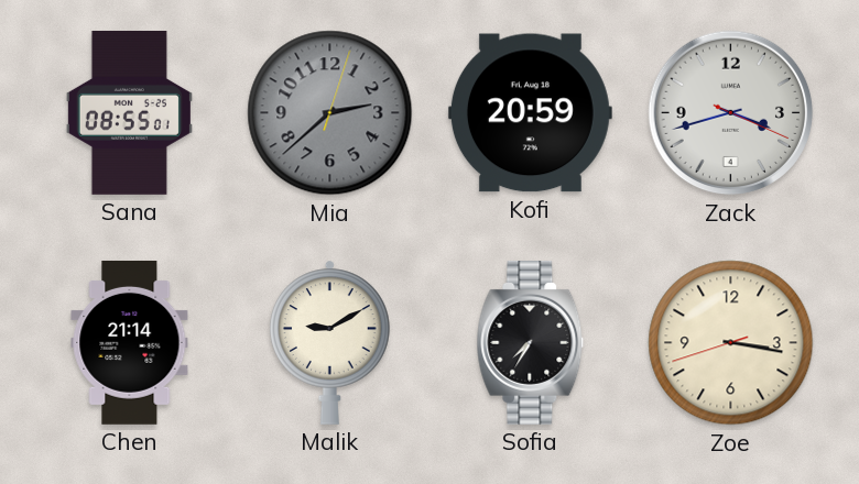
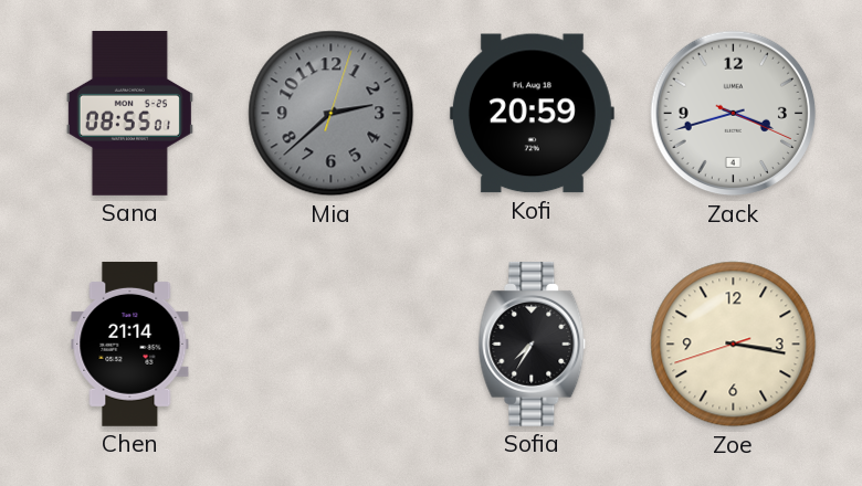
Malik: 9:10 -> none
